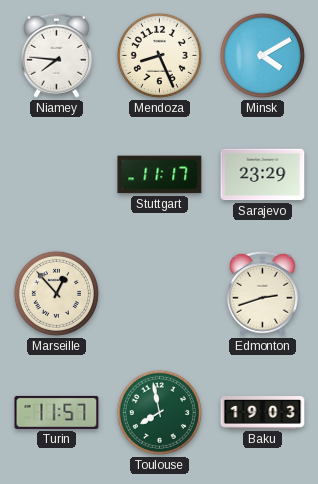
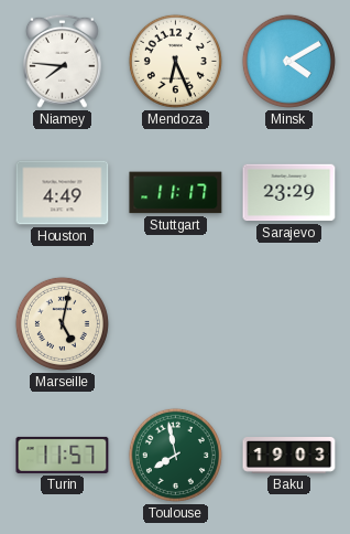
Mendoza: 8:26 -> 6:26
Houston: none -> 4:49
Marseille: 12:53 -> 5:02
Edmonton: 2:42 -> none
